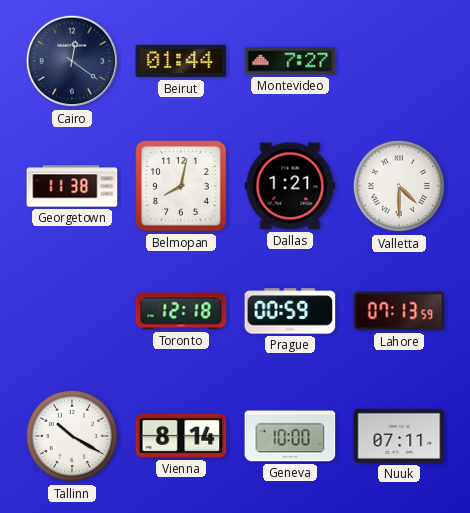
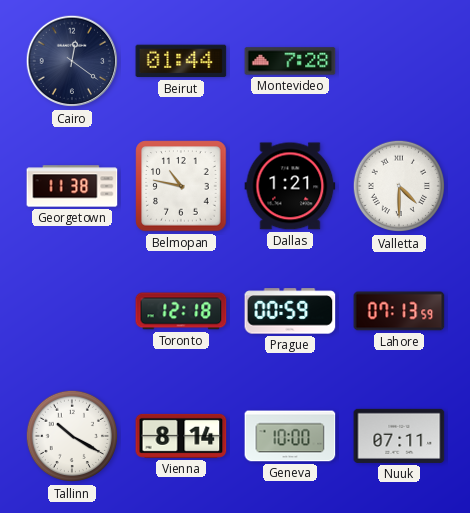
Montevideo: 7:27 -> 7:28
Belmopan: 8:02 -> 10:47
